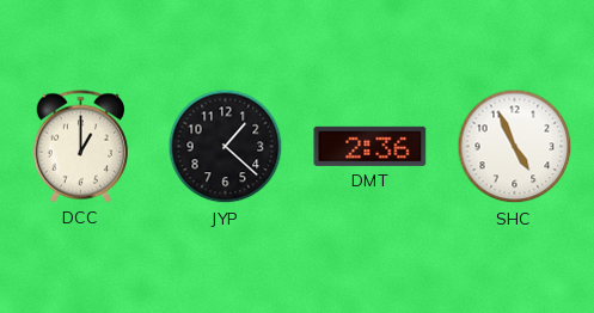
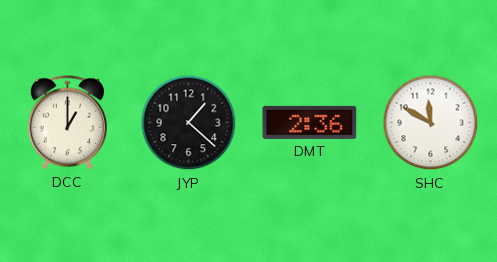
SHC: 4:56 -> 11:50
